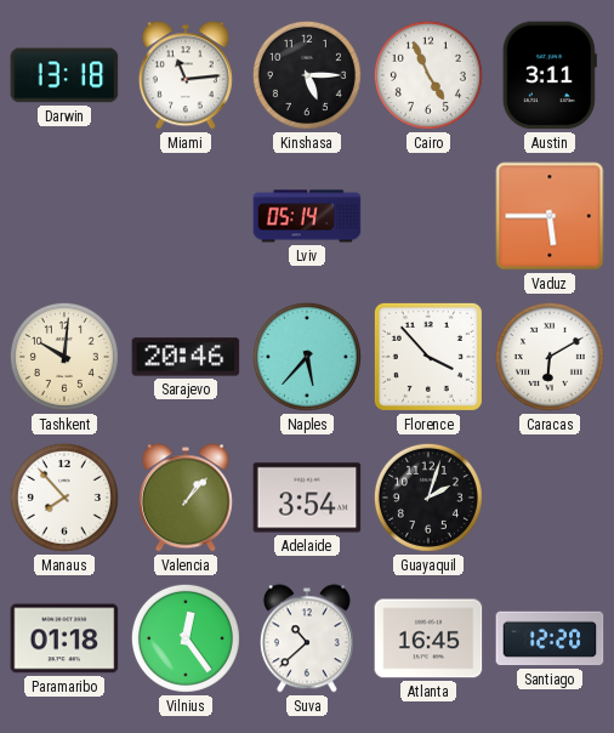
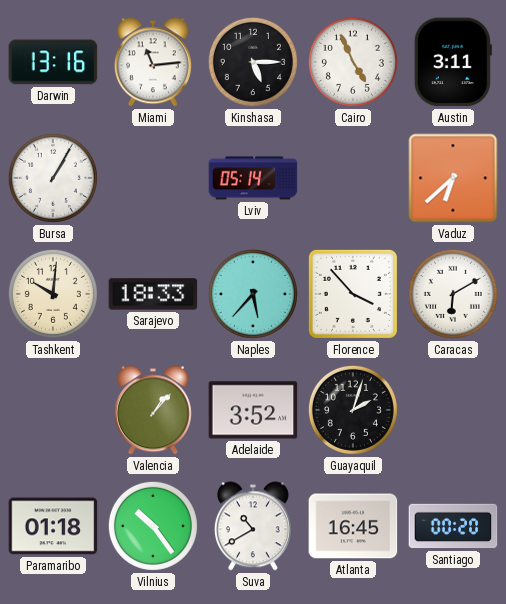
Darwin: 13:18 -> 13:16
Bursa: none -> 1:05
Vaduz: 5:45 -> 6:38
Sarajevo: 20:46 -> 18:33
Manaus: 7:53 -> none
Adelaide: 3:54 -> 3:52
Vilnius: 12:24 -> 10:24
Suva: 10:38 -> 10:40
Santiago: 12:20 -> 00:20
